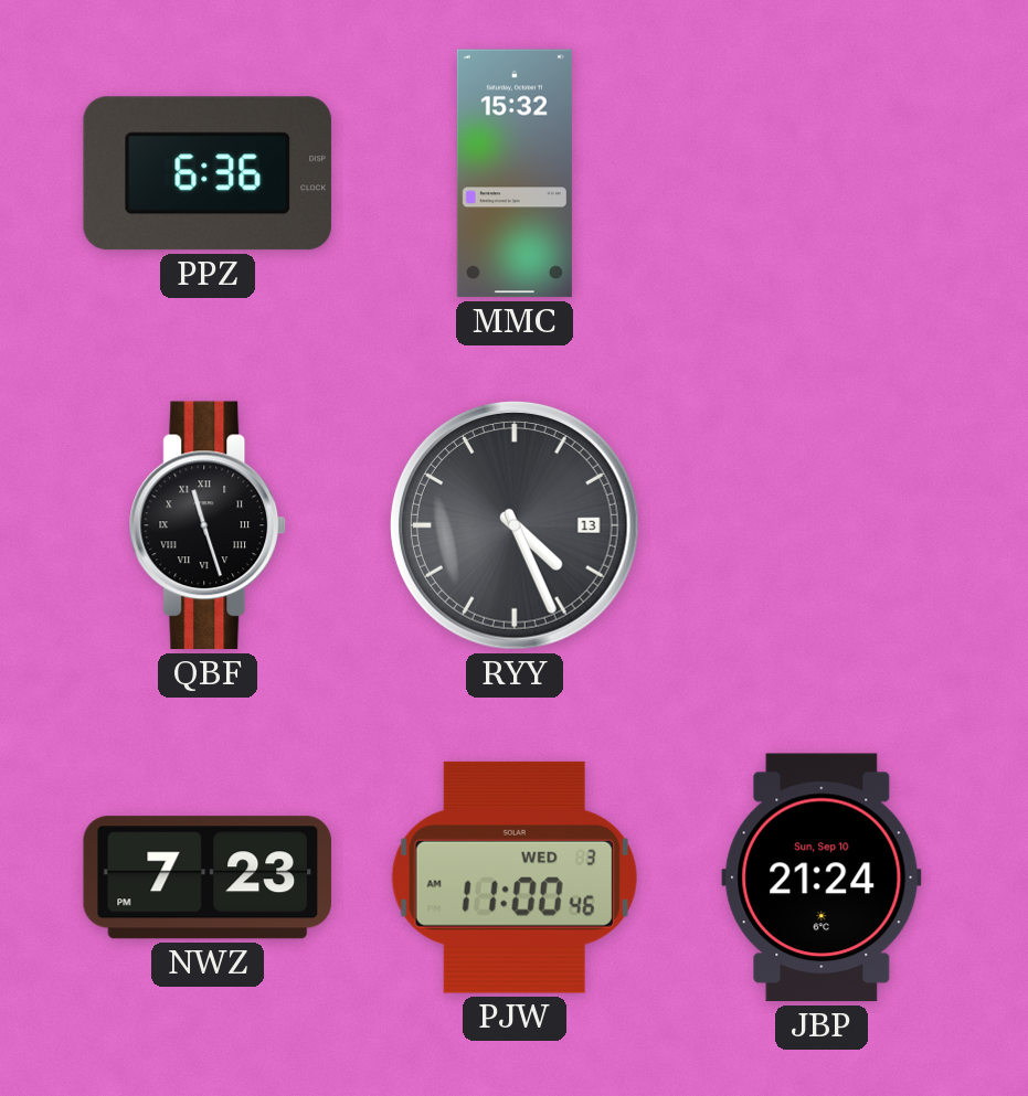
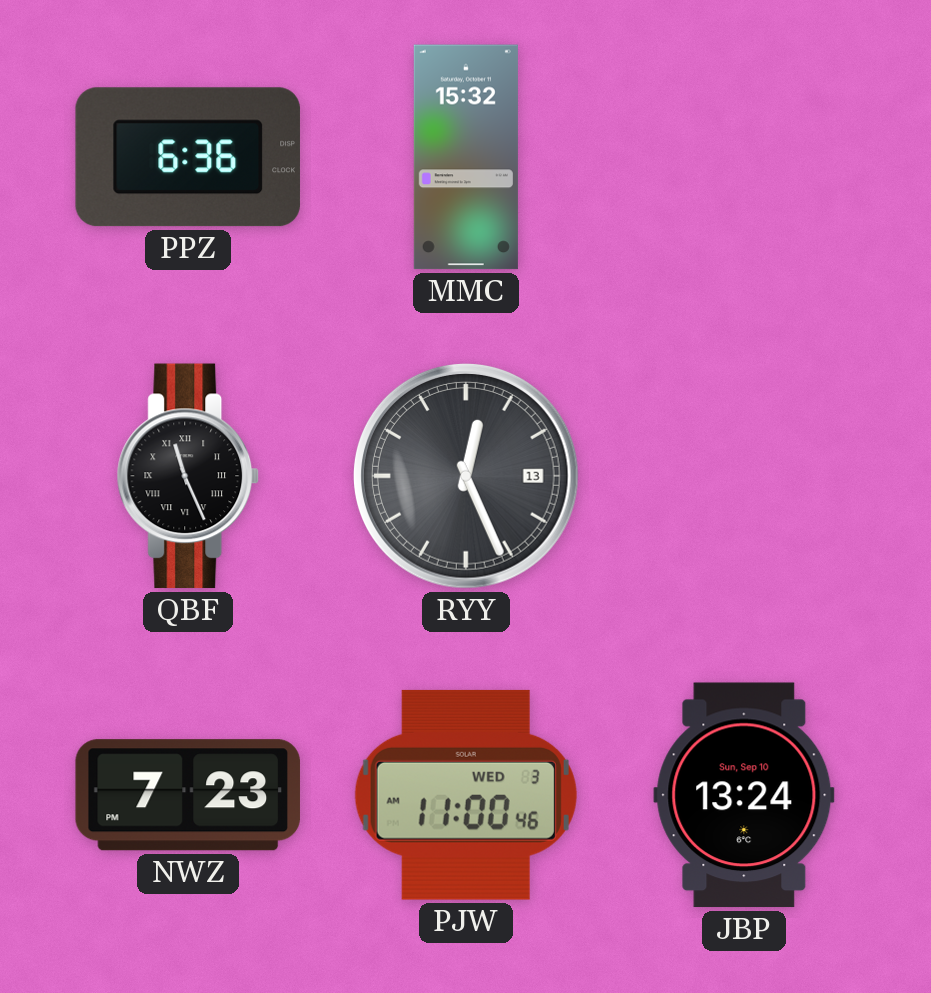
QBF: 11:27 -> 11:26
RYY: 4:26 -> 12:26
JBP: 21:24 -> 13:24
